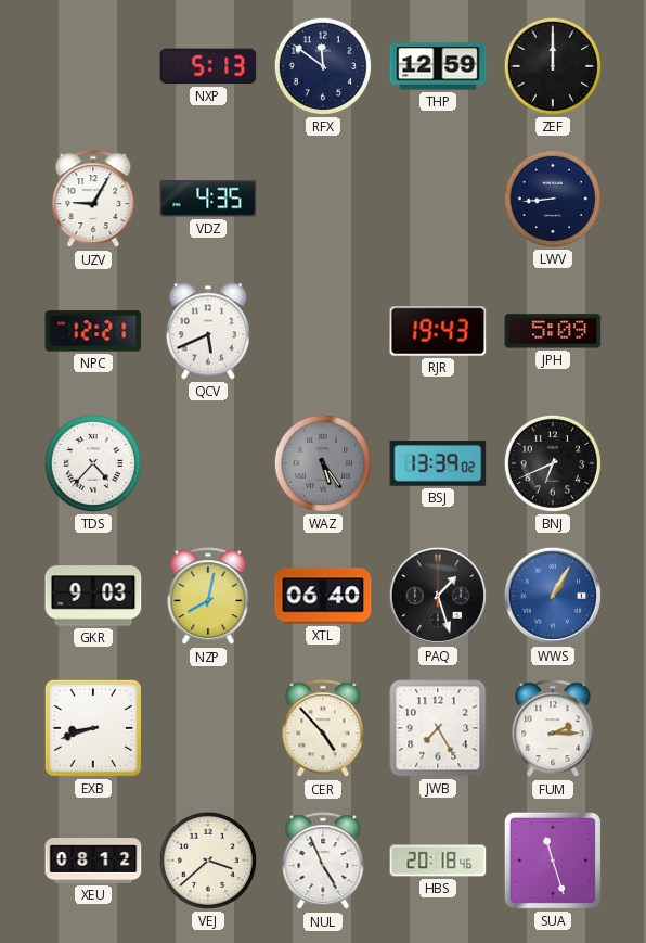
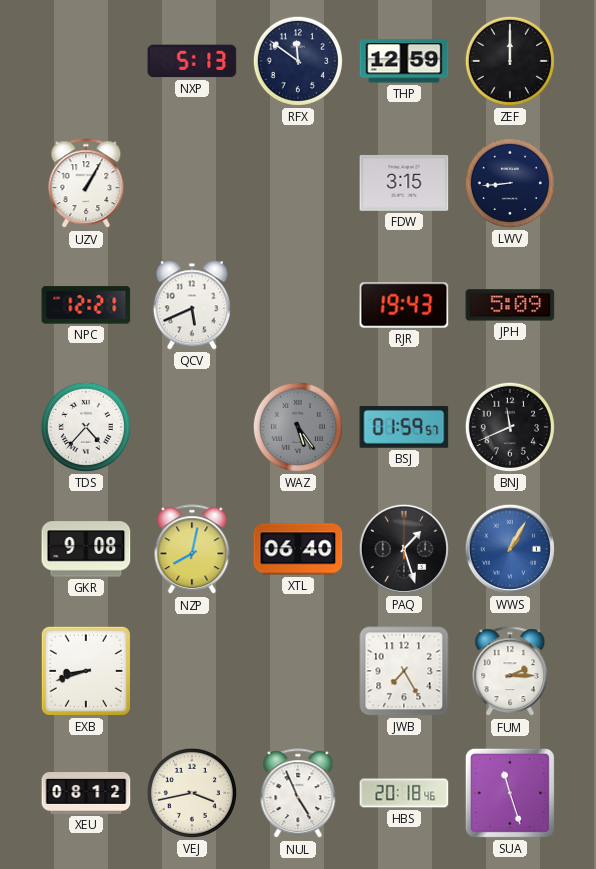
UZV: 9:05 -> 1:05
VDZ: 4:35 -> none
FDW: none -> 3:15
BSJ: 13:39 -> 01:59
BNJ: 6:41 -> 11:41
GKR: 9:03 -> 9:08
CER: 4:53 -> none
VEJ: 3:38 -> 3:43
